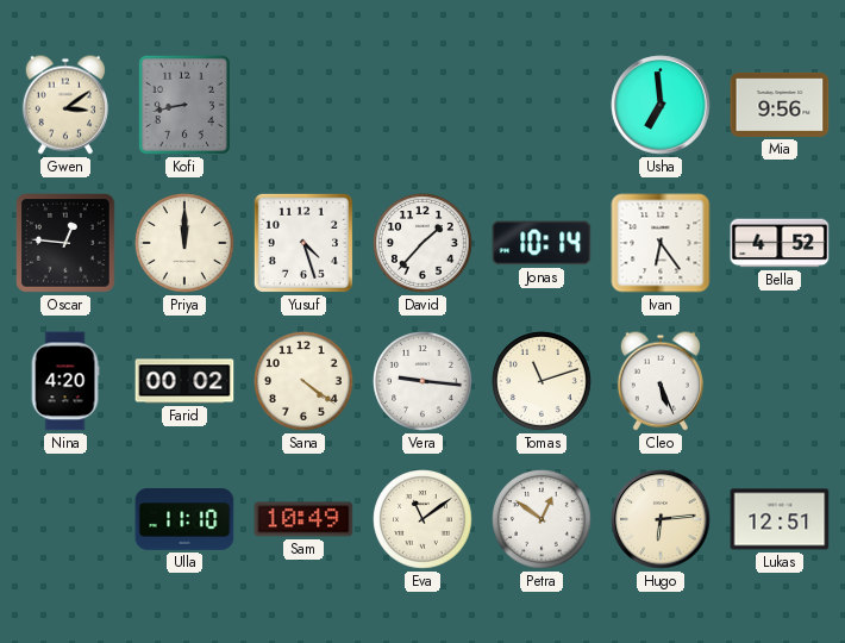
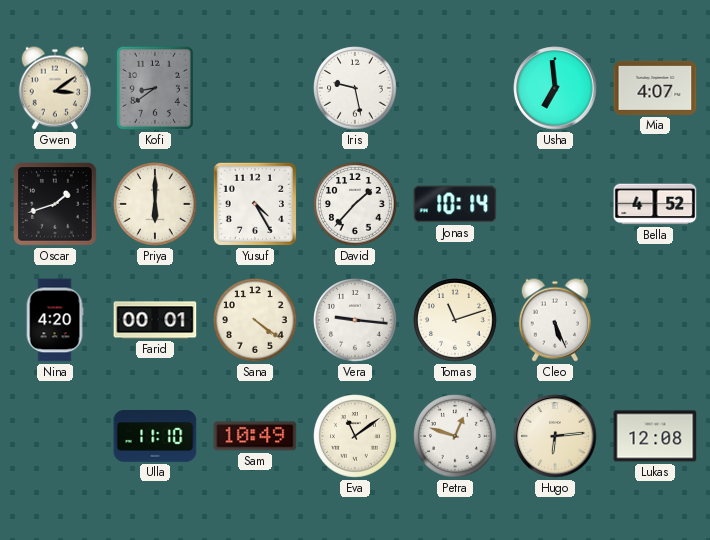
Kofi: 8:43 -> 8:39
Iris: none -> 9:28
Mia: 9:56 -> 4:07
Oscar: 12:46 -> 1:42
Priya: 12:00 -> 6:00
Yusuf: 4:27 -> 4:25
Ivan: 6:24 -> none
Farid: 00:02 -> 00:01
Petra: 12:51 -> 12:48
Lukas: 12:51 -> 12:08
